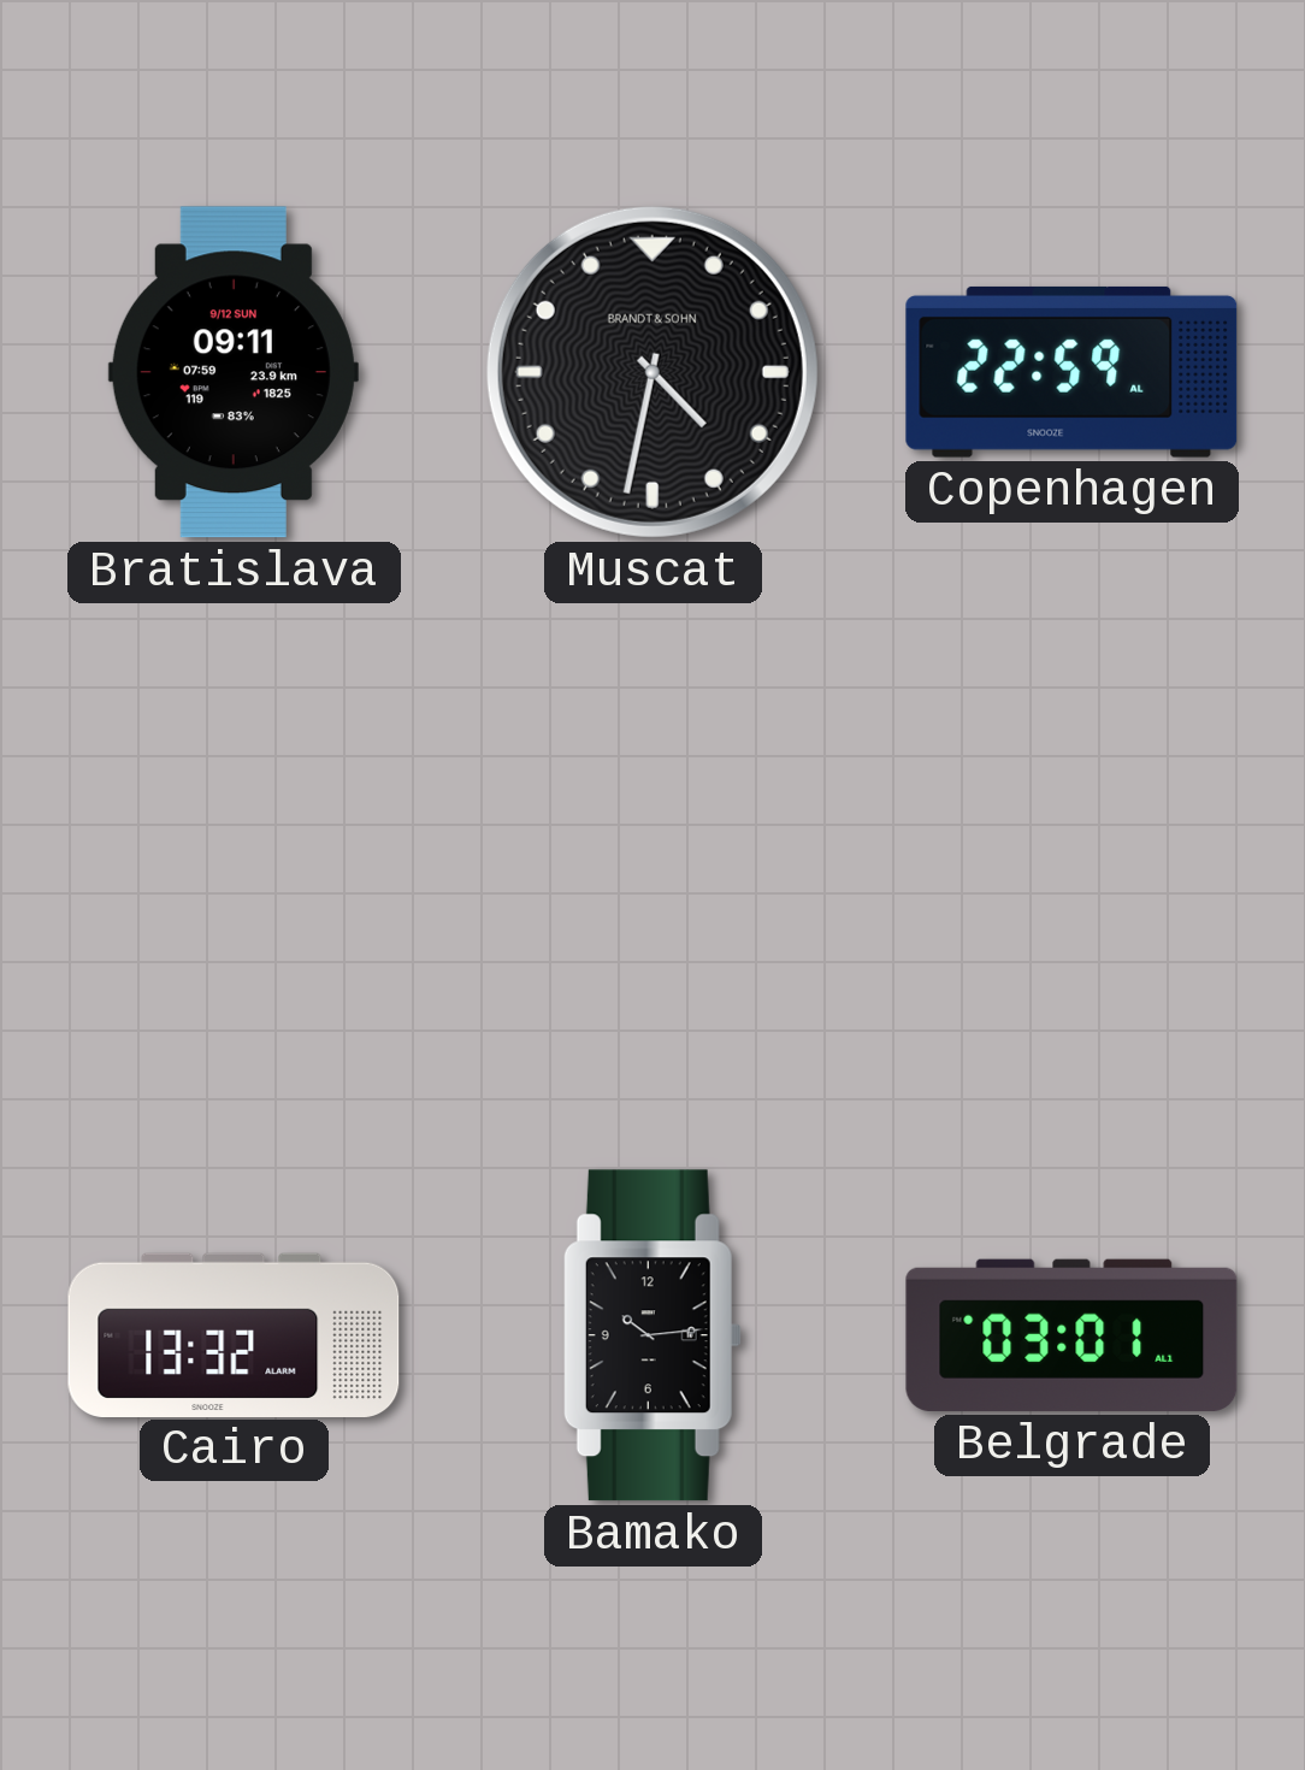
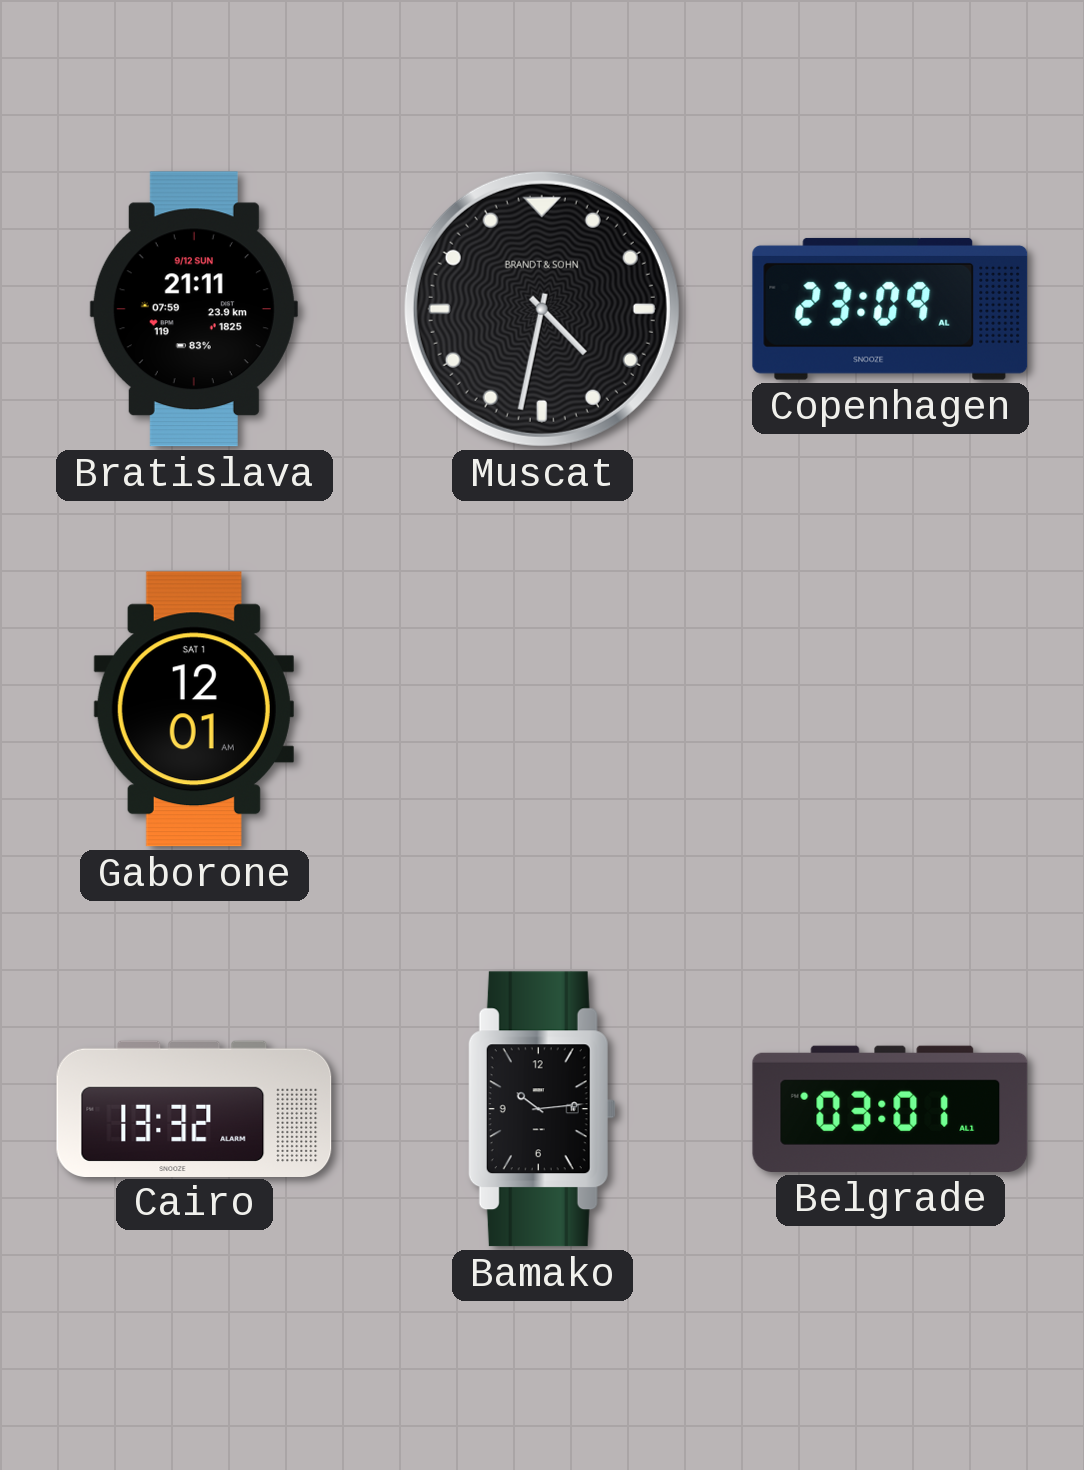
Bratislava: 09:11 -> 21:11
Copenhagen: 22:59 -> 23:09
Gaborone: none -> 12:01
